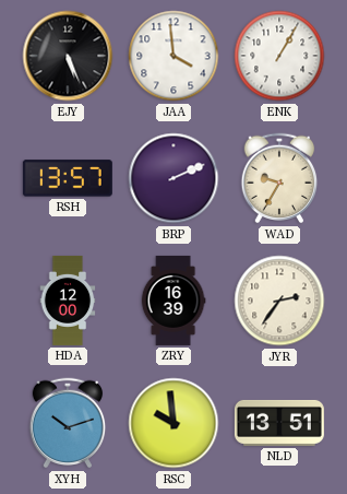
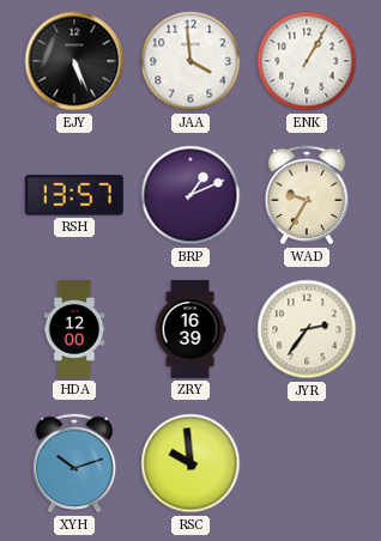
BRP: 2:11 -> 1:11
NLD: 13:51 -> none
